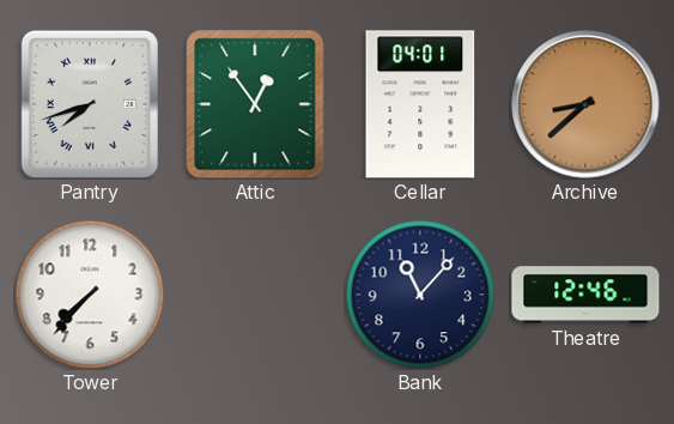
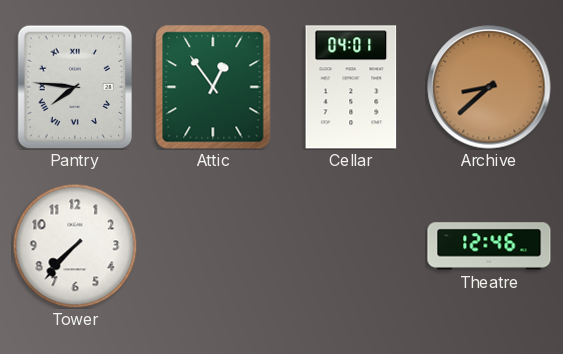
Pantry: 7:42 -> 7:46
Bank: 11:07 -> none
